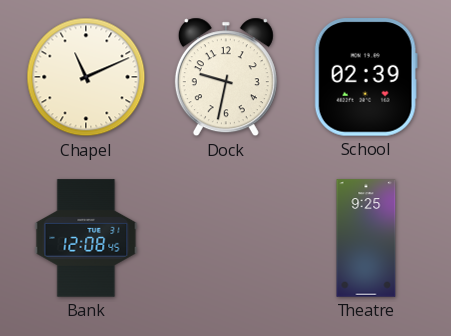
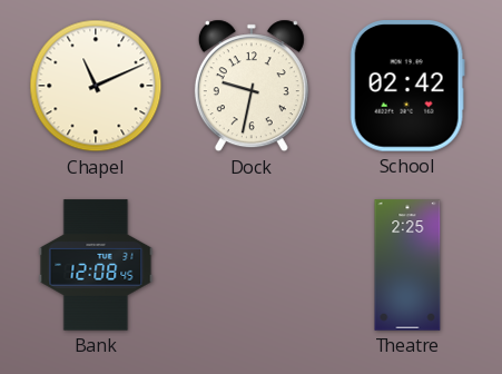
School: 02:39 -> 02:42
Theatre: 9:25 -> 2:25
